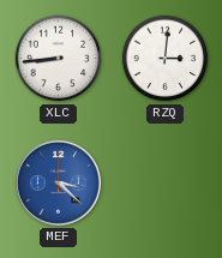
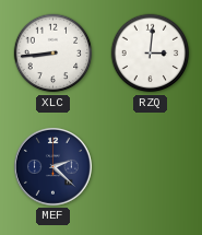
MEF: 3:22 -> 2:22
MEF dial: blue -> navy
